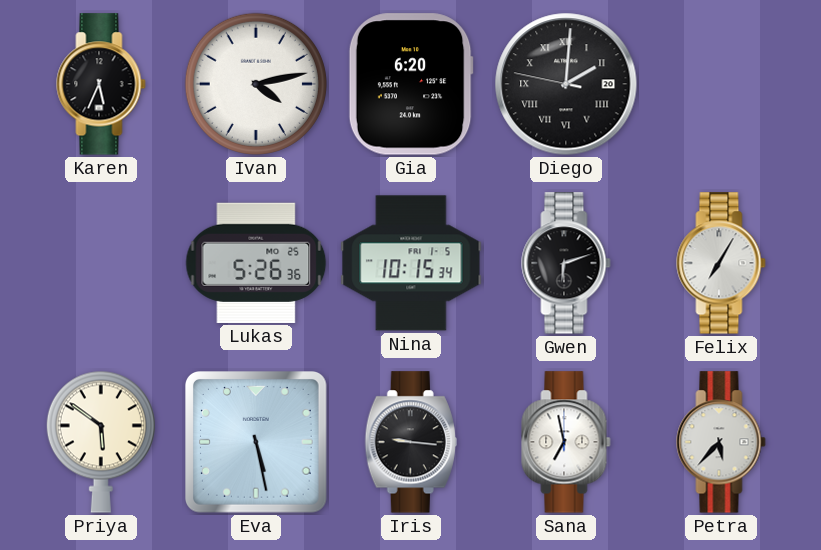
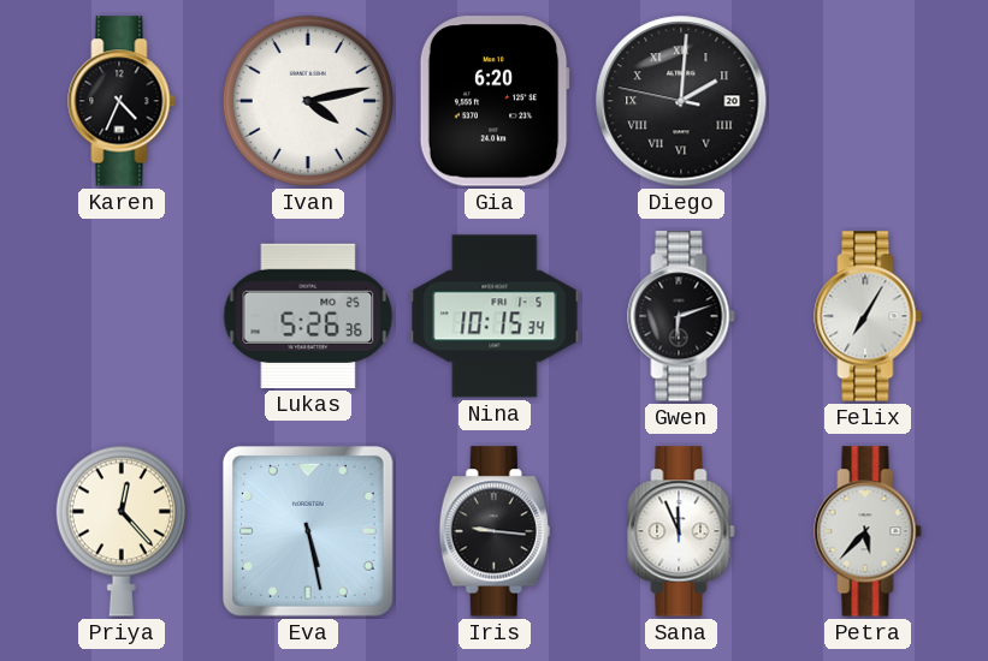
Karen: 5:34 -> 4:34
Priya: 5:51 -> 12:23
Sana: 6:58 -> 11:56
